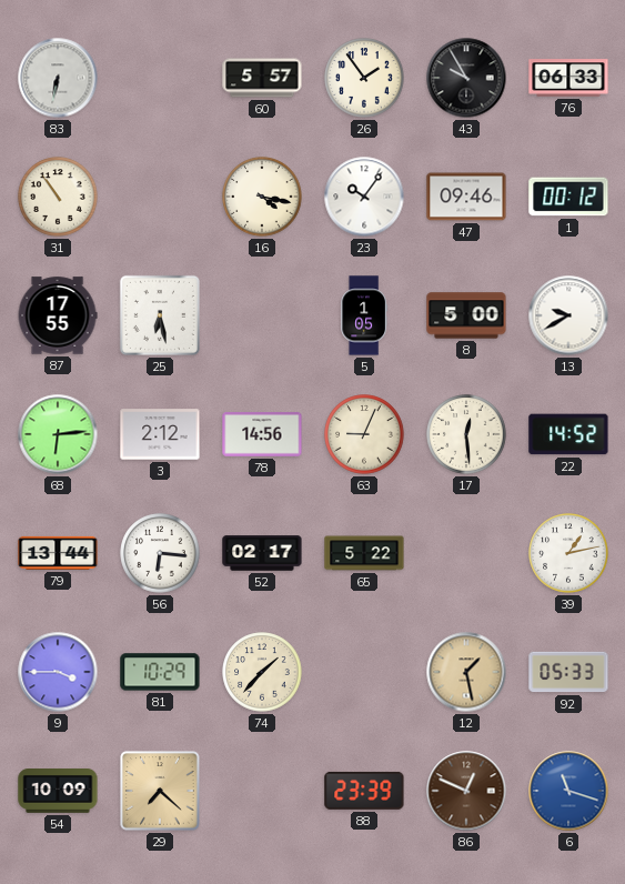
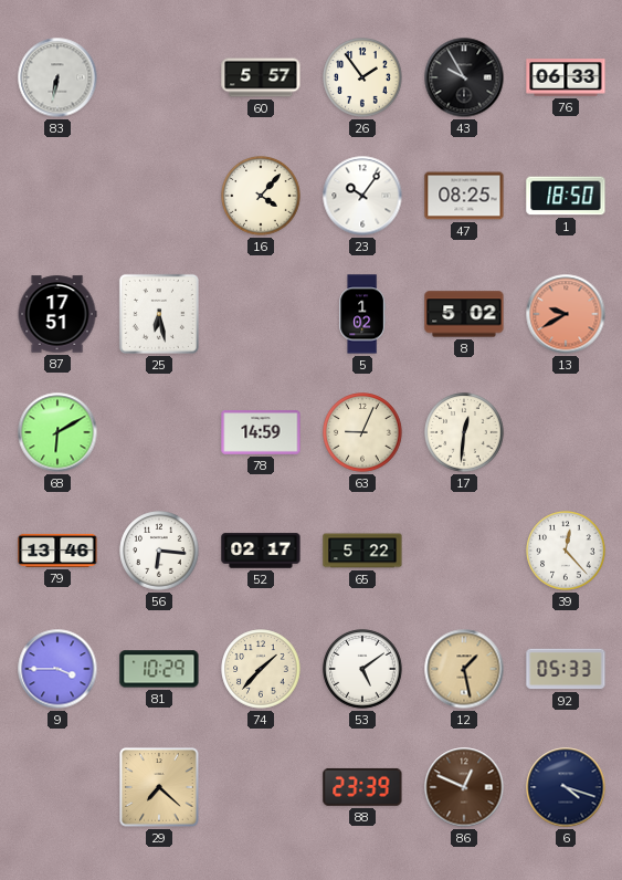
31: 10:54 -> none
16: 4:17 -> 4:07
47: 09:46 -> 08:25
1: 00:12 -> 18:50
87: 17:55 -> 17:51
5: 1:05 -> 1:02
8: 5:00 -> 5:02
13 dial: white -> salmon
68: 6:14 -> 6:10
3: 2:12 -> none
78: 14:56 -> 14:59
17: 12:29 -> 12:31
22: 14:52 -> none
79: 13:44 -> 13:46
39: 1:13 -> 12:23
53: none -> 5:09
54: 10:09 -> none
6: 11:18 -> 4:18
6 dial: blue -> navy
